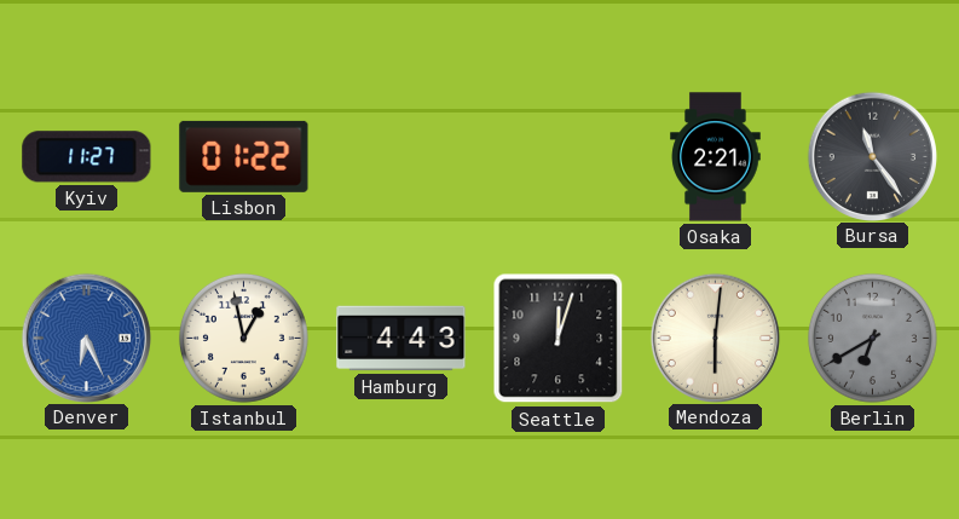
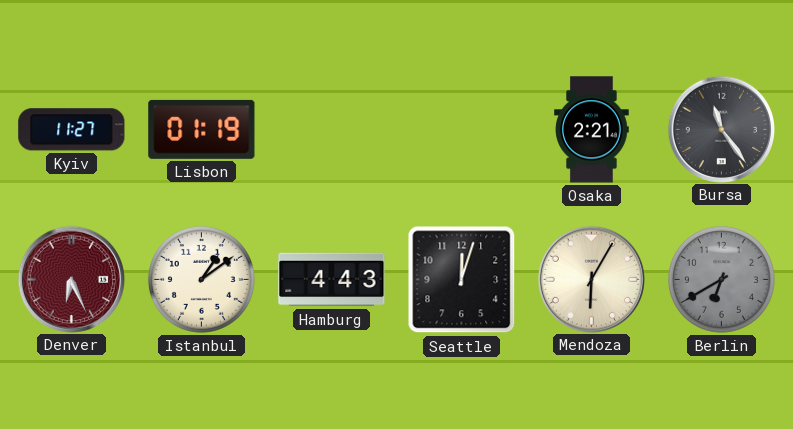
Lisbon: 01:22 -> 01:19
Denver dial: blue -> burgundy
Istanbul: 12:58 -> 1:09
Mendoza: 6:01 -> 6:05
